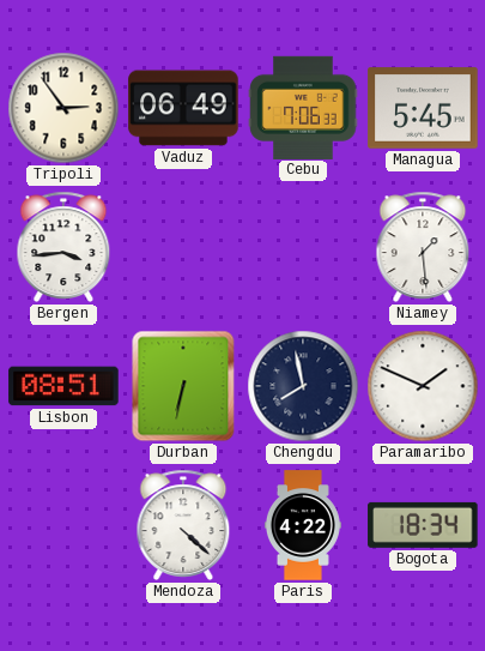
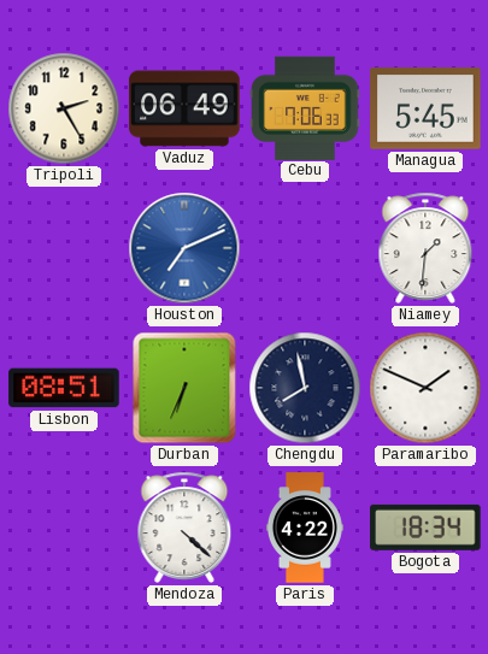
Tripoli: 2:54 -> 2:25
Bergen: 3:44 -> none
Houston: none -> 7:11
Niamey: 1:29 -> 1:31
Durban: 6:32 -> 6:34
